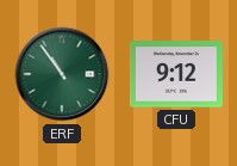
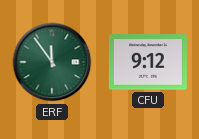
ERF: 10:54 -> 11:54
